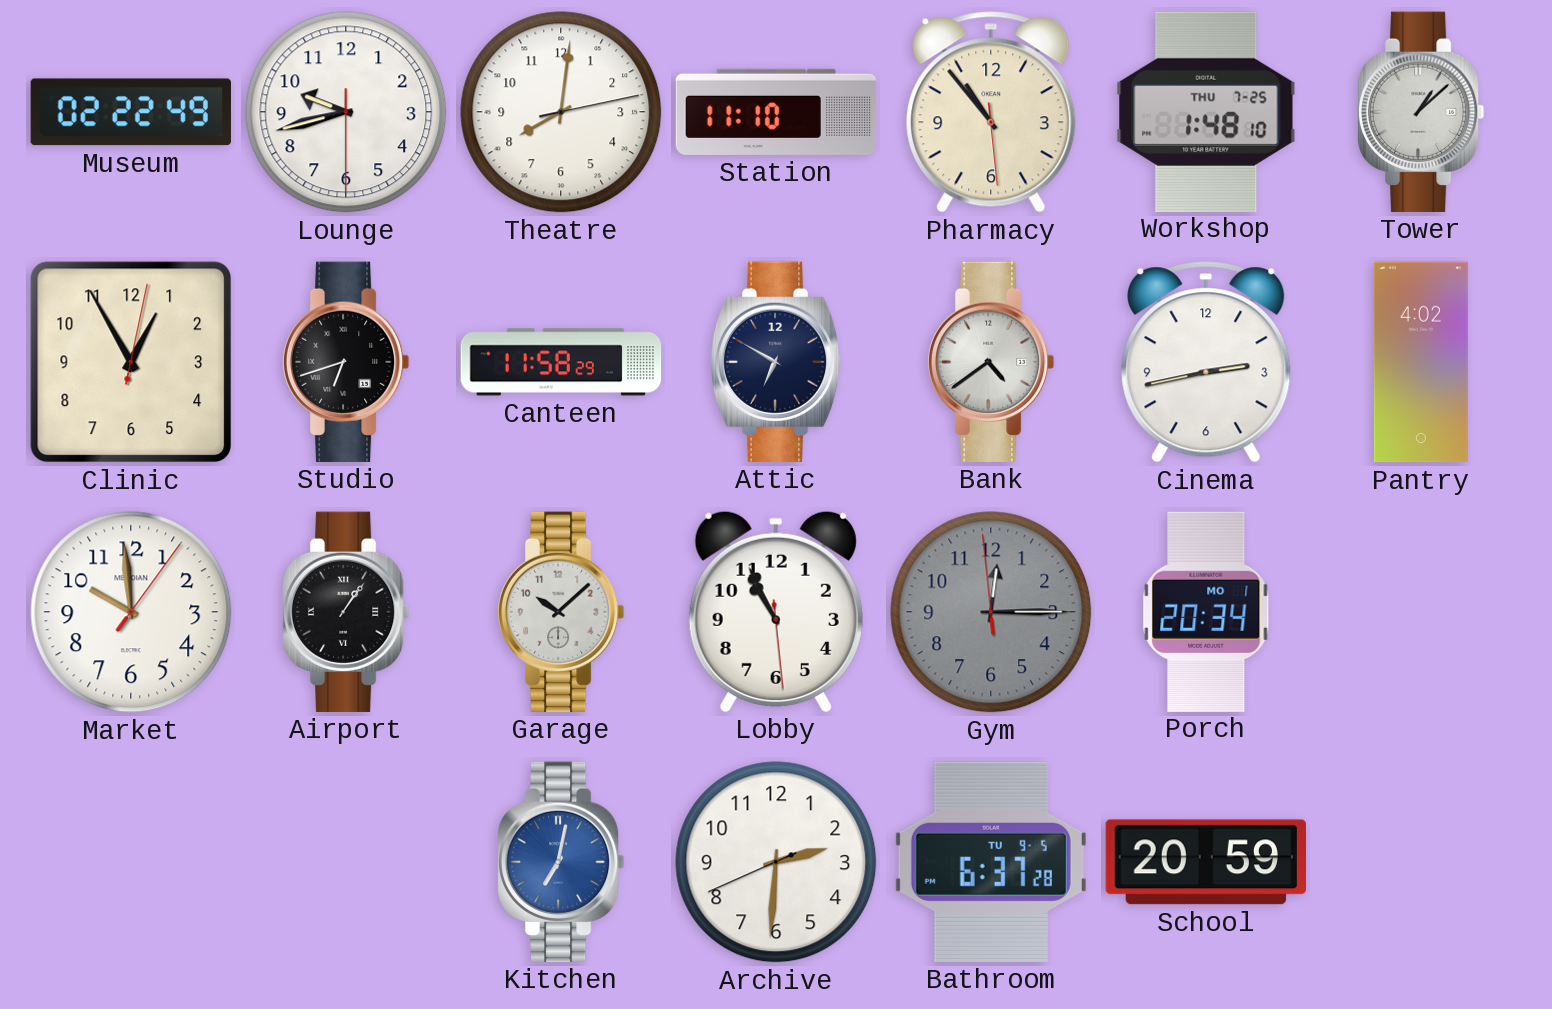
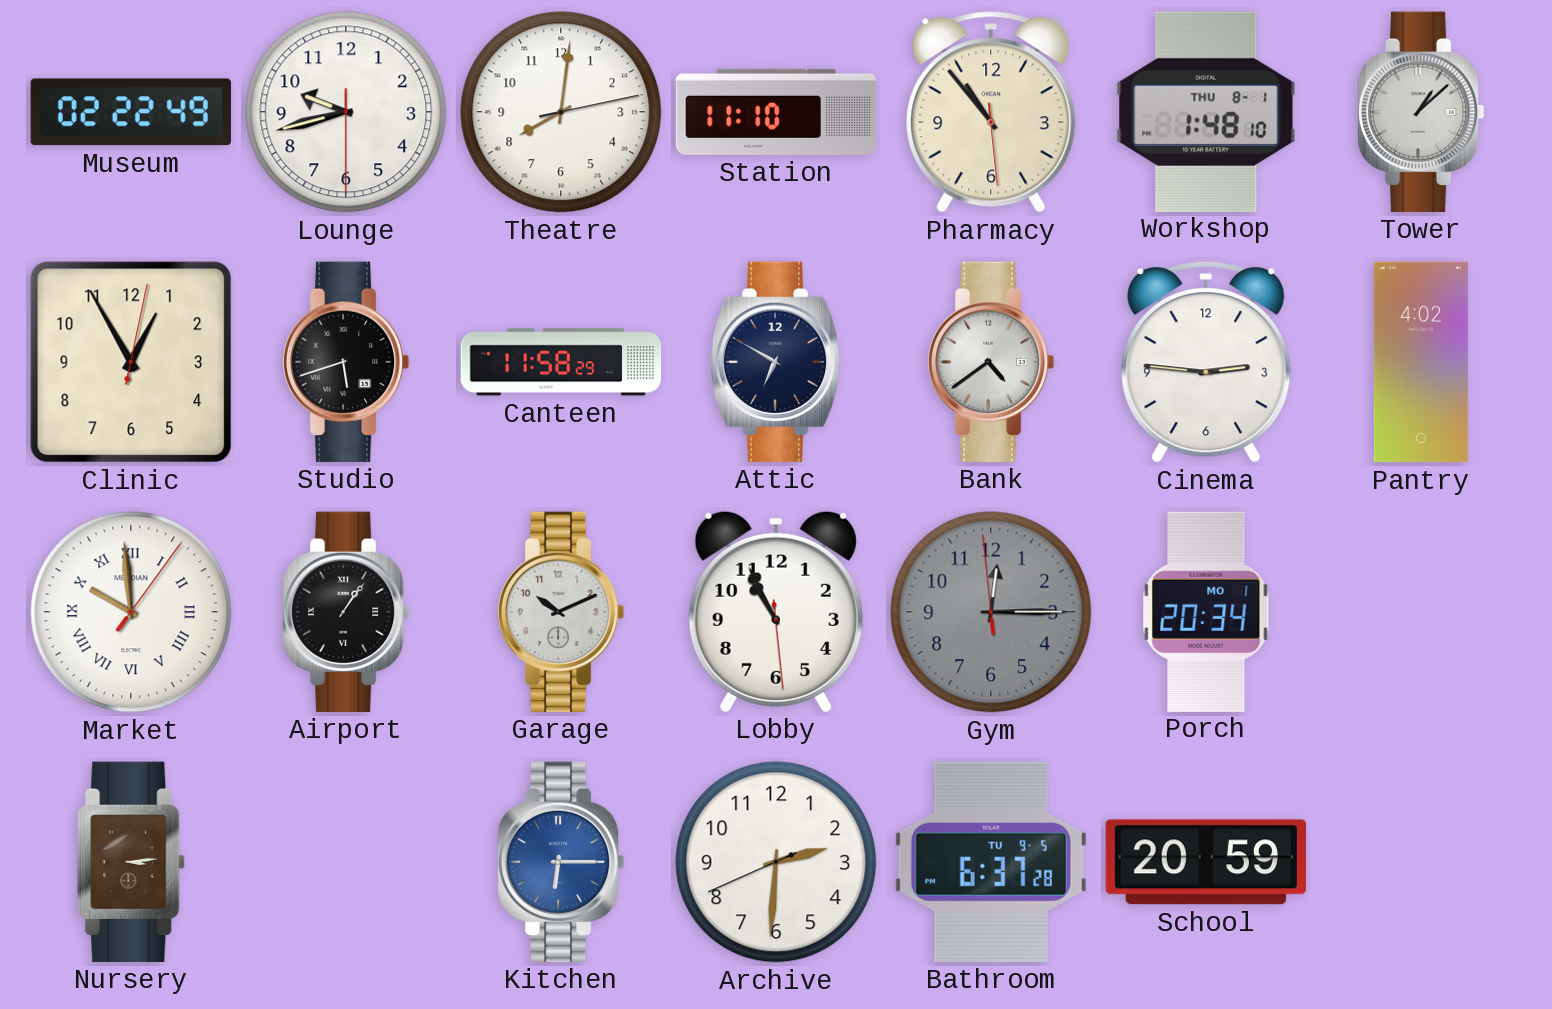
Workshop date: THU 7-25 -> THU 8-1
Studio: 6:42 -> 5:42
Cinema: 2:43 -> 2:46
Market numerals: Arabic -> Roman
Garage: 10:08 -> 10:11
Nursery: none -> 3:14
Kitchen: 7:02 -> 6:15
